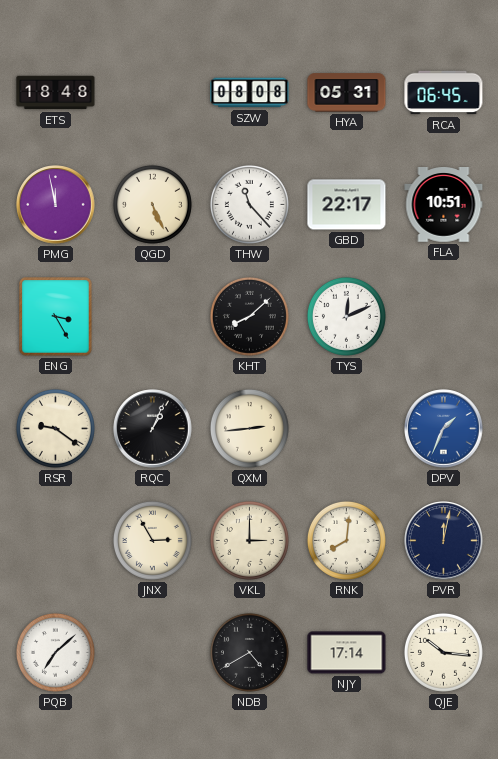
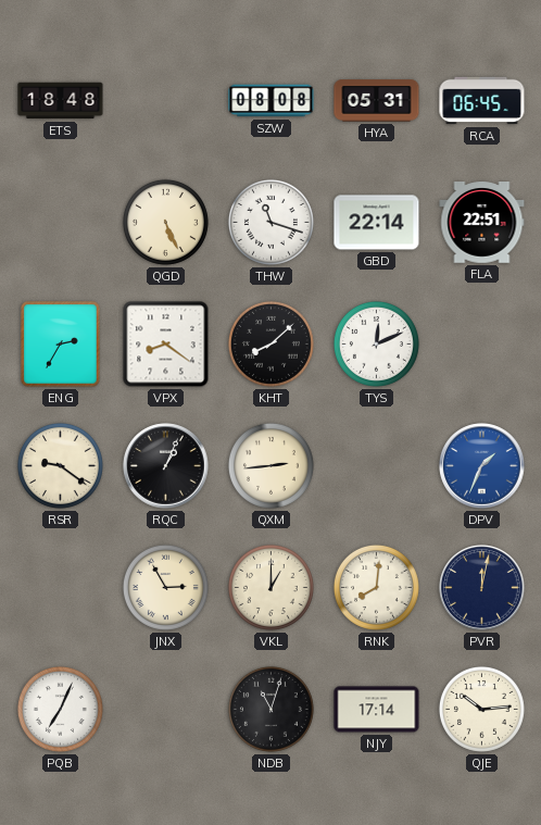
PMG: 11:58 -> none
THW: 11:23 -> 11:18
GBD: 22:17 -> 22:14
FLA: 10:51 -> 22:51
ENG: 3:25 -> 2:35
VPX: none -> 8:21
VKL: 3:00 -> 1:00
PQB: 7:08 -> 7:04
NDB: 4:40 -> 11:03
QJE: 10:16 -> 10:14
